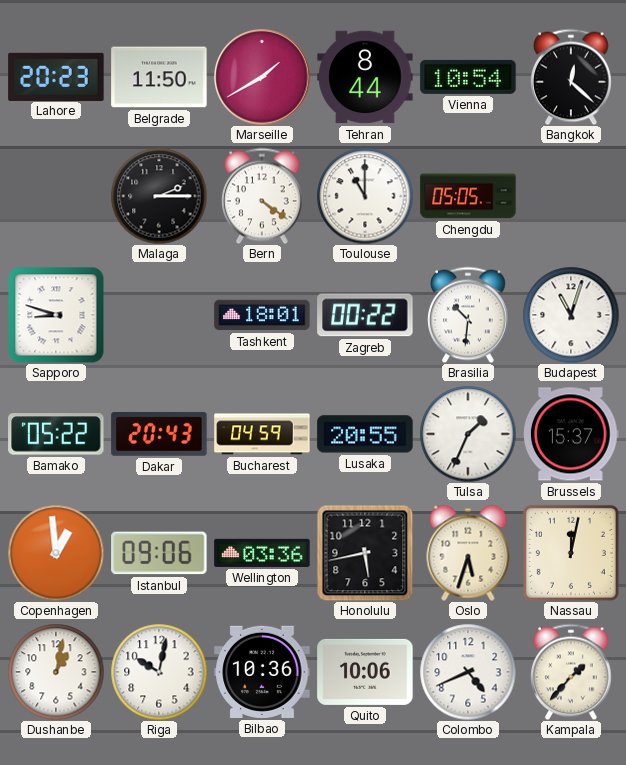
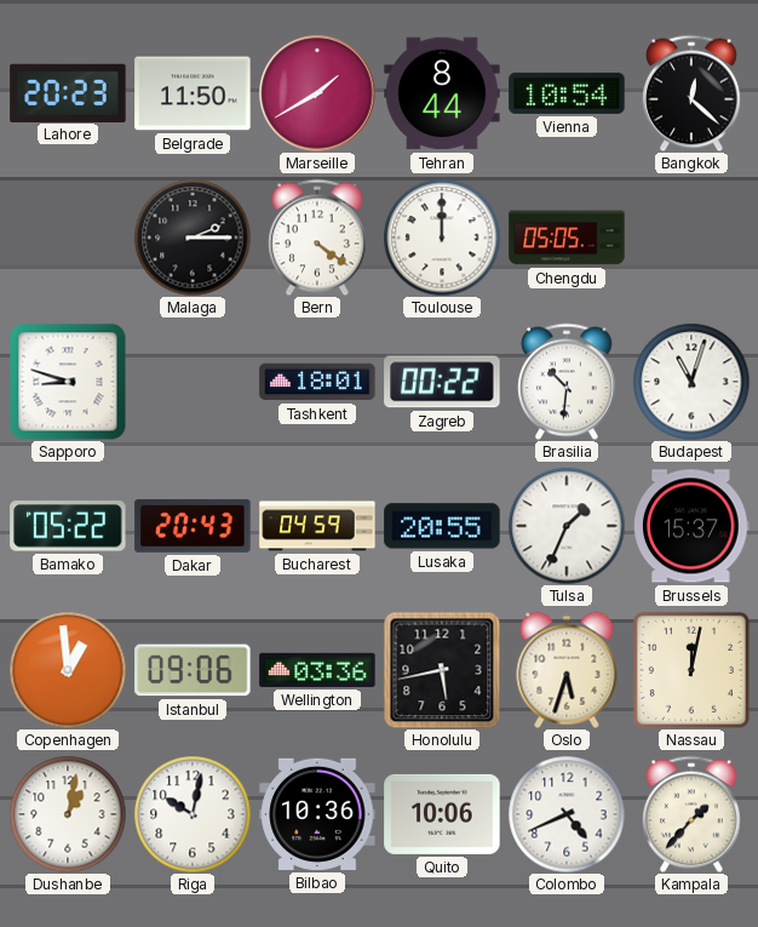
Toulouse: 11:00 -> 12:00
